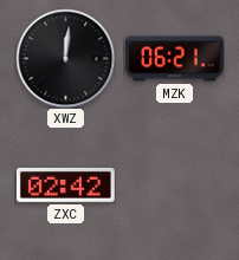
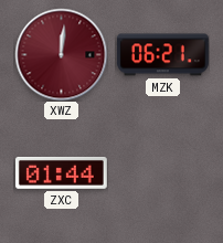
XWZ dial: black -> burgundy
ZXC: 02:42 -> 01:44
